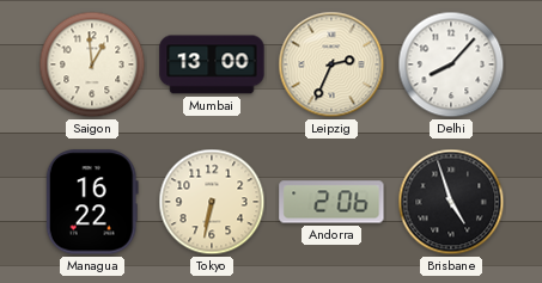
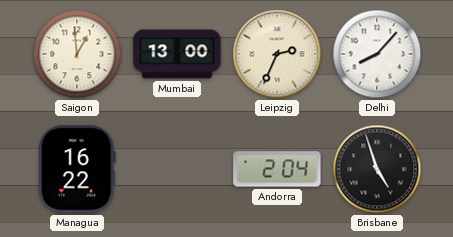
Tokyo: 6:32 -> none
Andorra: 2:06 -> 2:04
